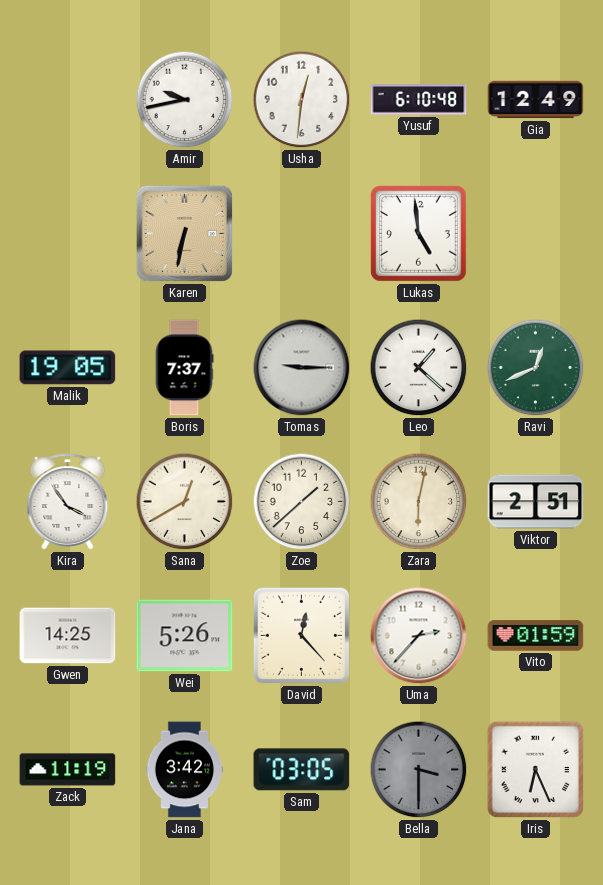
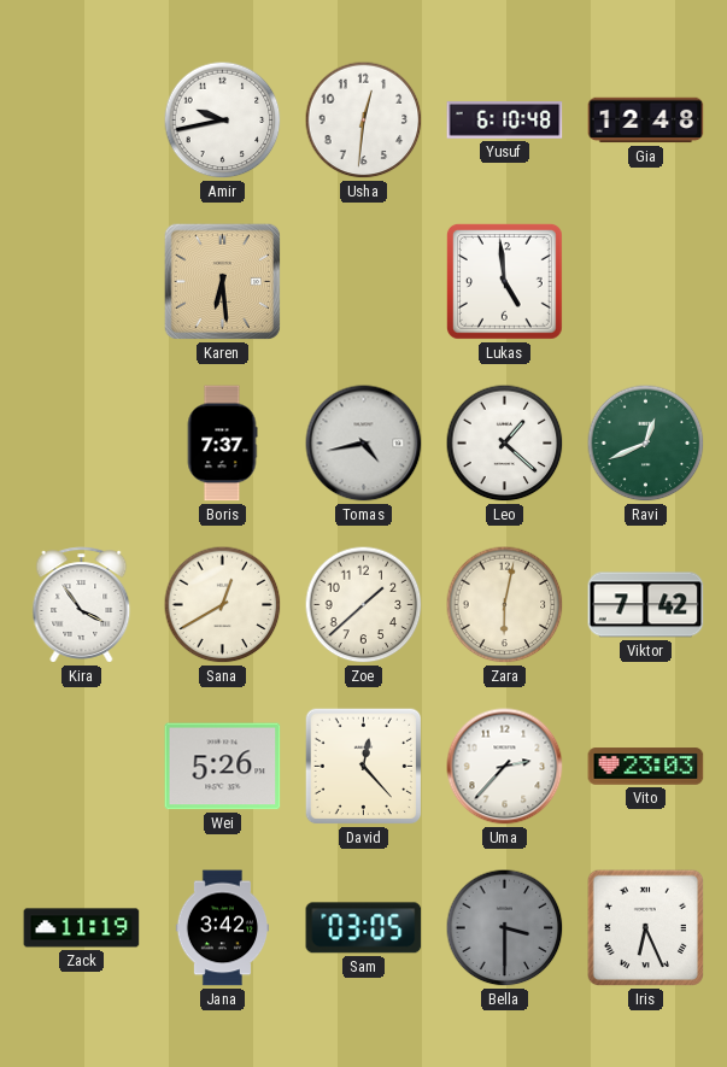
Gia: 12:49 -> 12:48
Karen: 6:32 -> 6:29
Malik: 19:05 -> none
Tomas: 9:15 -> 4:43
Viktor: 2:51 -> 7:42
Gwen: 14:25 -> none
Vito: 01:59 -> 23:03
